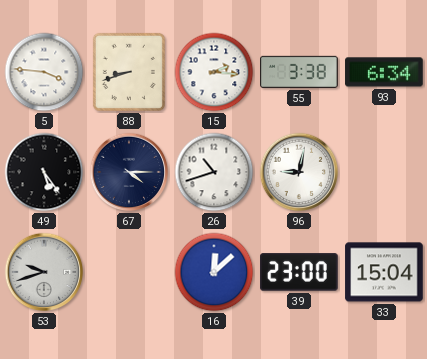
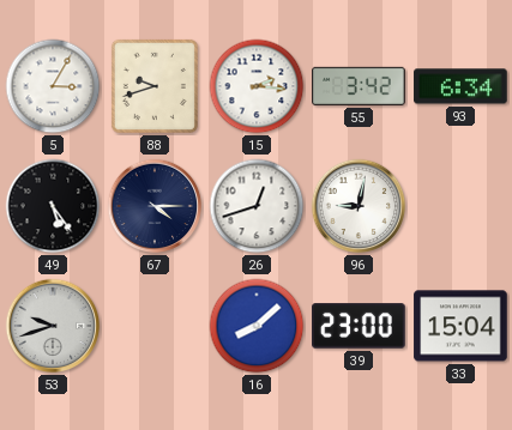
5: 3:46 -> 3:05
88: 8:42 -> 9:42
55: 3:38 -> 3:42
26: 10:42 -> 12:42
16: 12:08 -> 8:08
